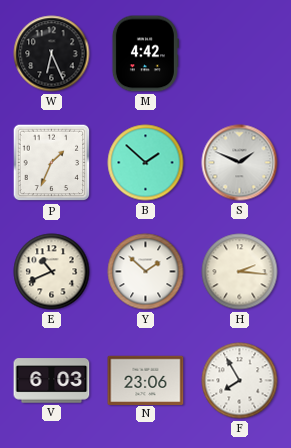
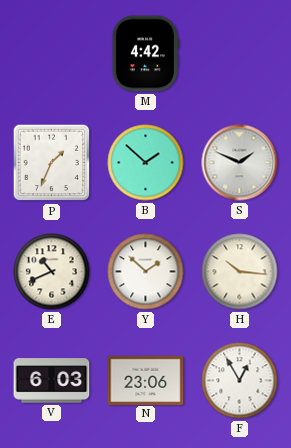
W: 6:26 -> none
H: 2:16 -> 10:16
F: 7:55 -> 12:55
